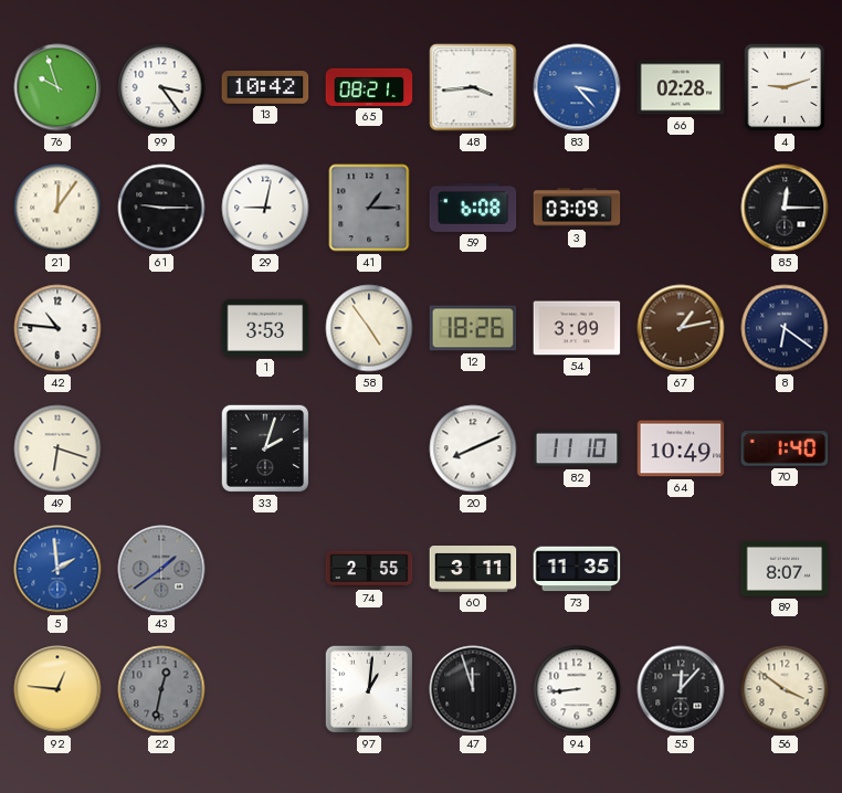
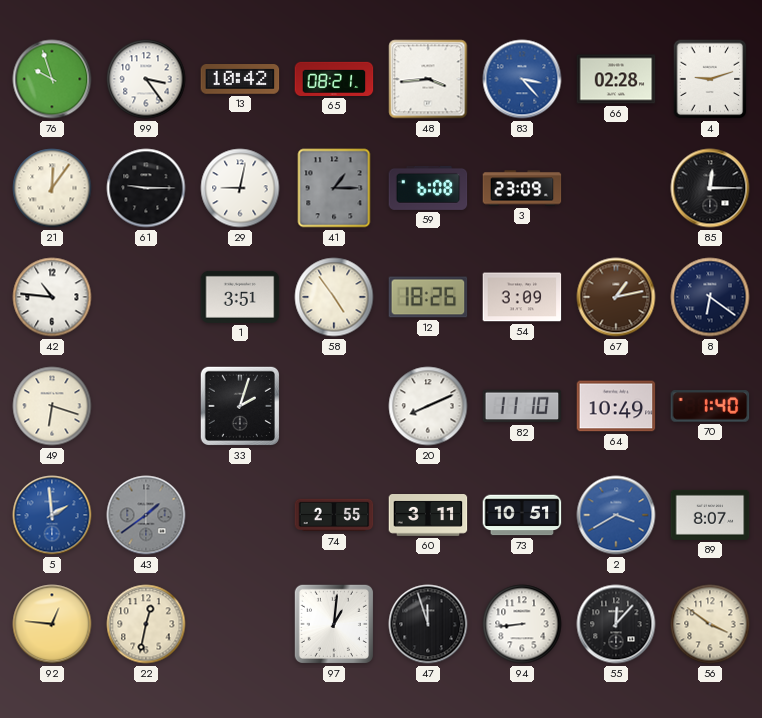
3: 03:09 -> 23:09
1: 3:53 -> 3:51
73: 11:35 -> 10:51
2: none -> 3:40
22 dial: grey -> cream
